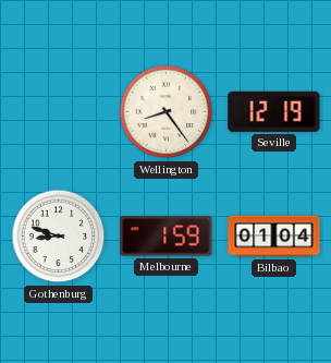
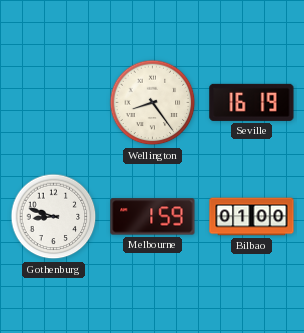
Seville: 12:19 -> 16:19
Bilbao: 01:04 -> 01:00
